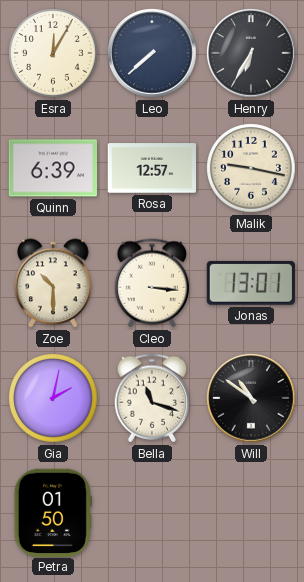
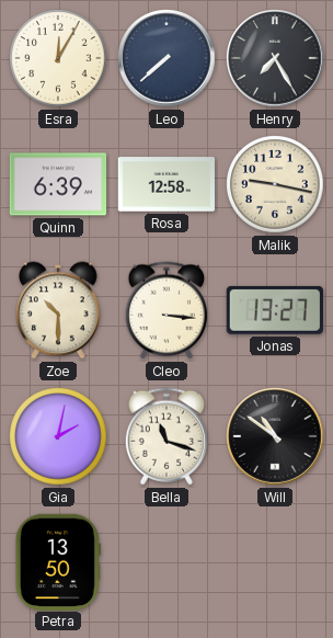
Henry: 6:35 -> 7:25
Rosa: 12:57 -> 12:58
Jonas: 13:01 -> 13:27
Petra: 01:50 -> 13:50
